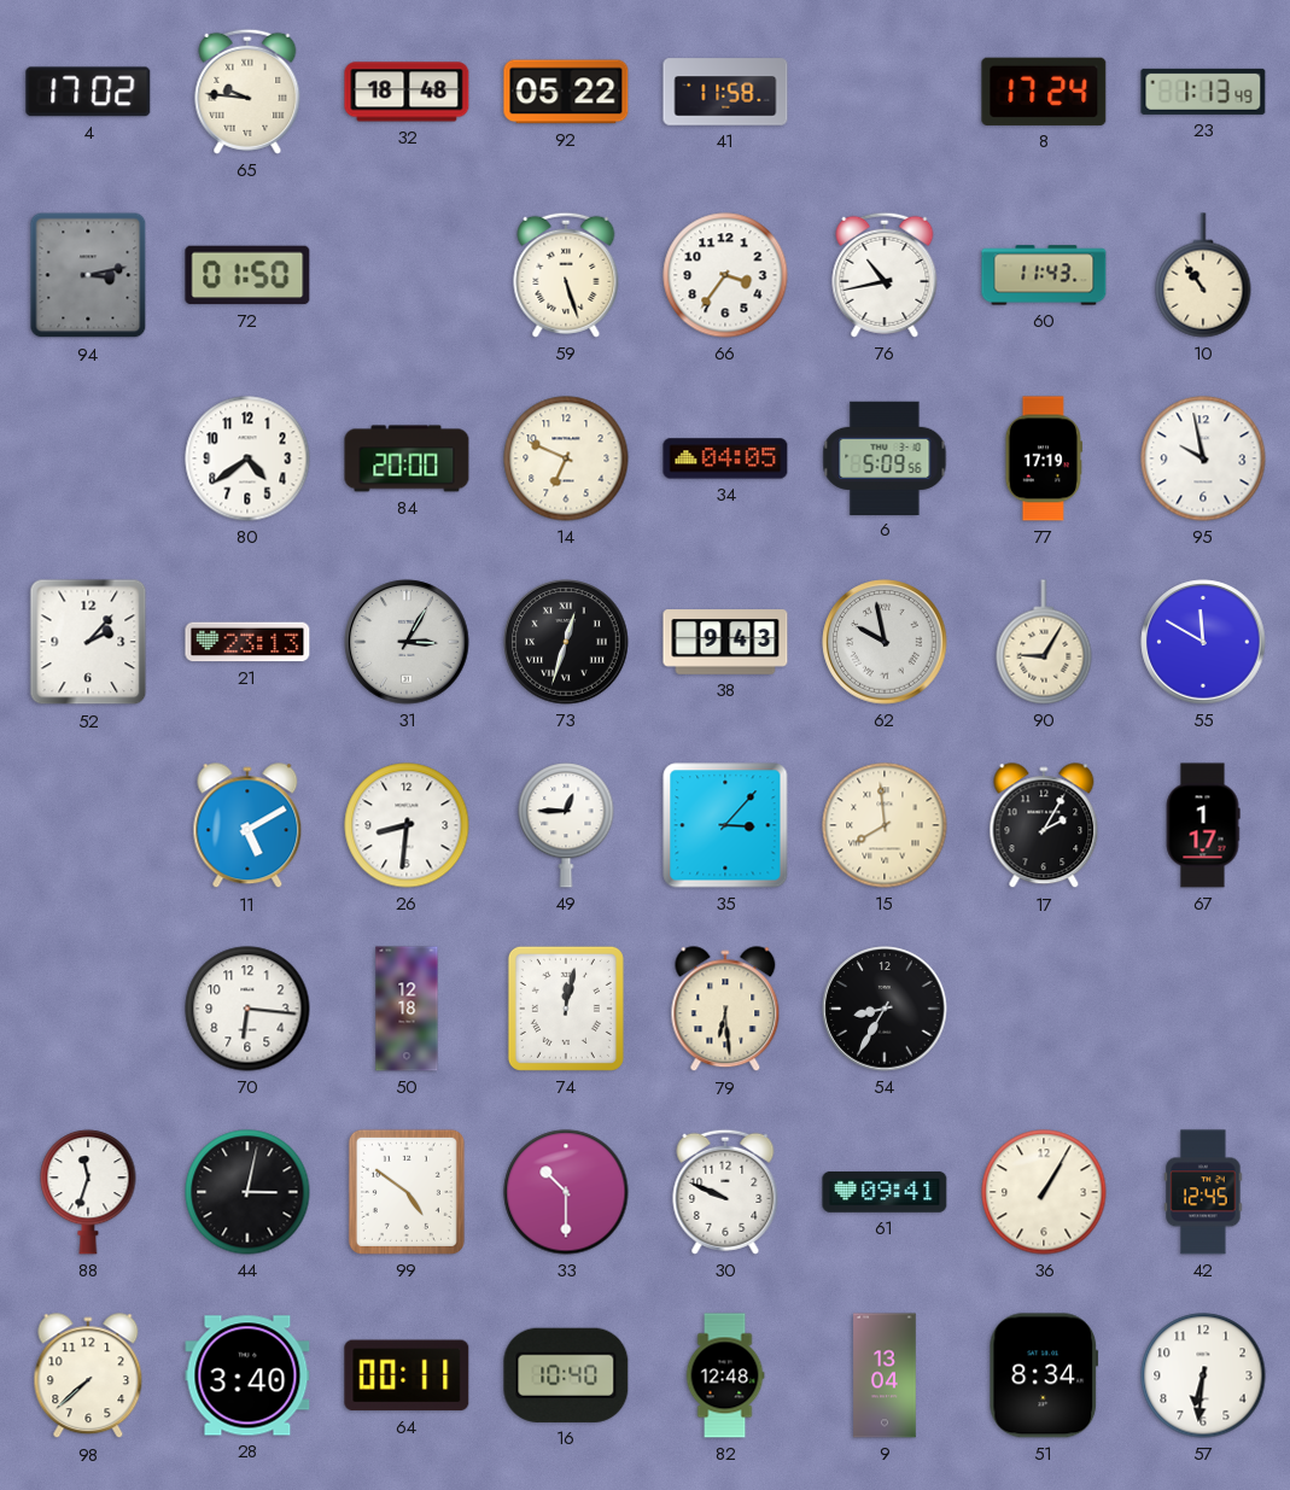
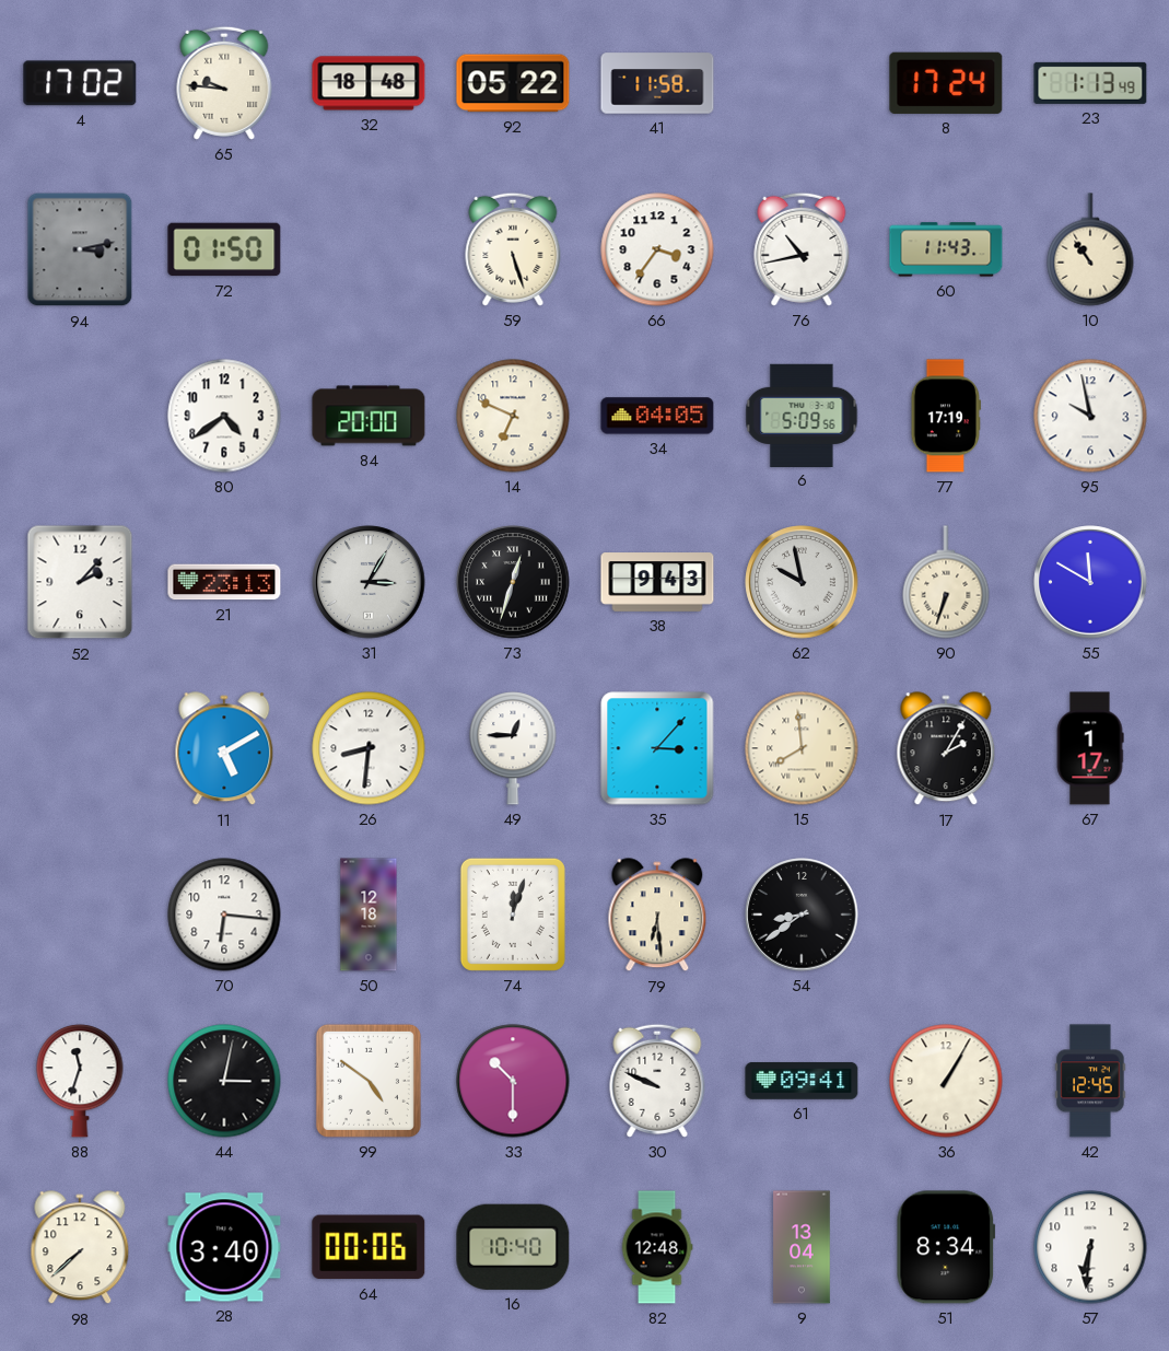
90: 9:05 -> 6:33
74: 12:02 -> 12:03
54: 8:35 -> 8:39
64: 00:11 -> 00:06
